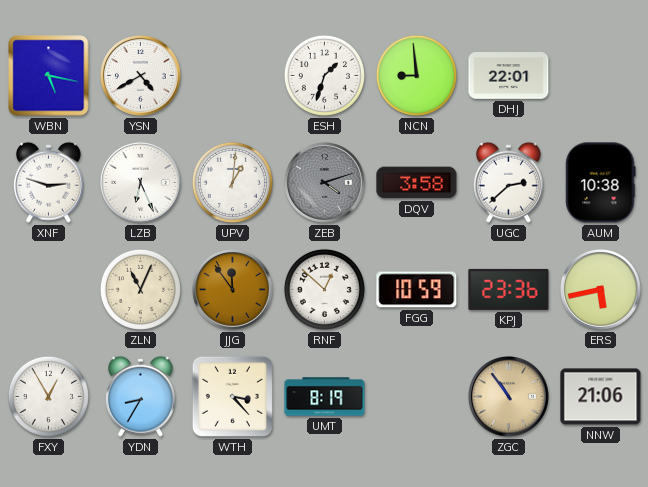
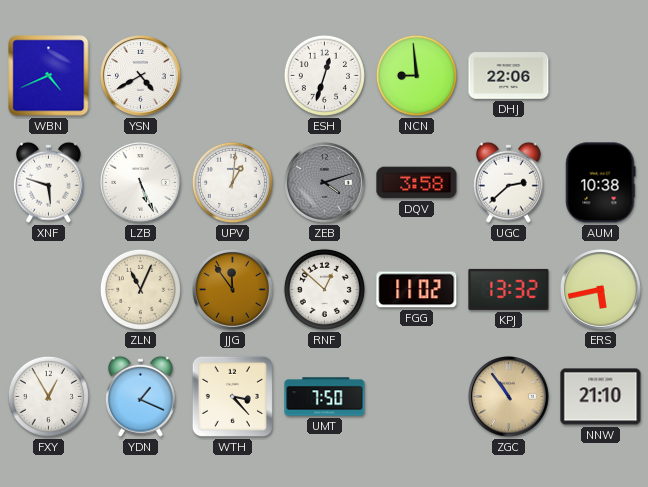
WBN: 5:17 -> 4:41
ESH: 1:33 -> 12:33
DHJ: 22:01 -> 22:06
XNF: 2:48 -> 5:48
LZB: 6:26 -> 5:26
FGG: 10:59 -> 11:02
KPJ: 23:36 -> 13:32
YDN: 8:35 -> 1:19
UMT: 8:19 -> 7:50
NNW: 21:06 -> 21:10
